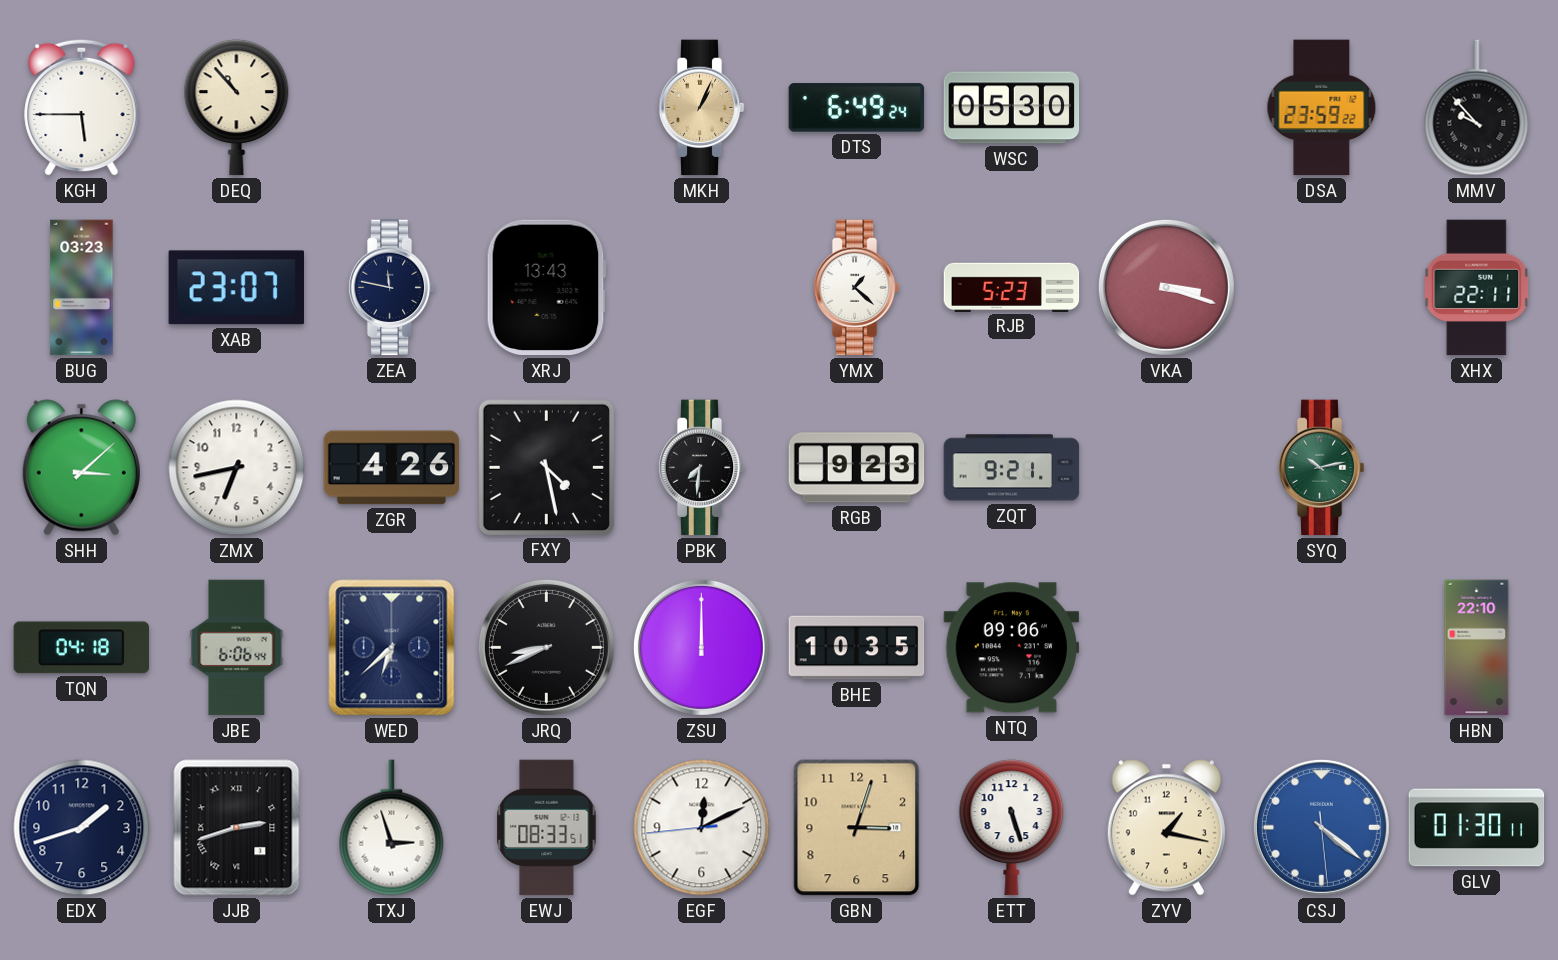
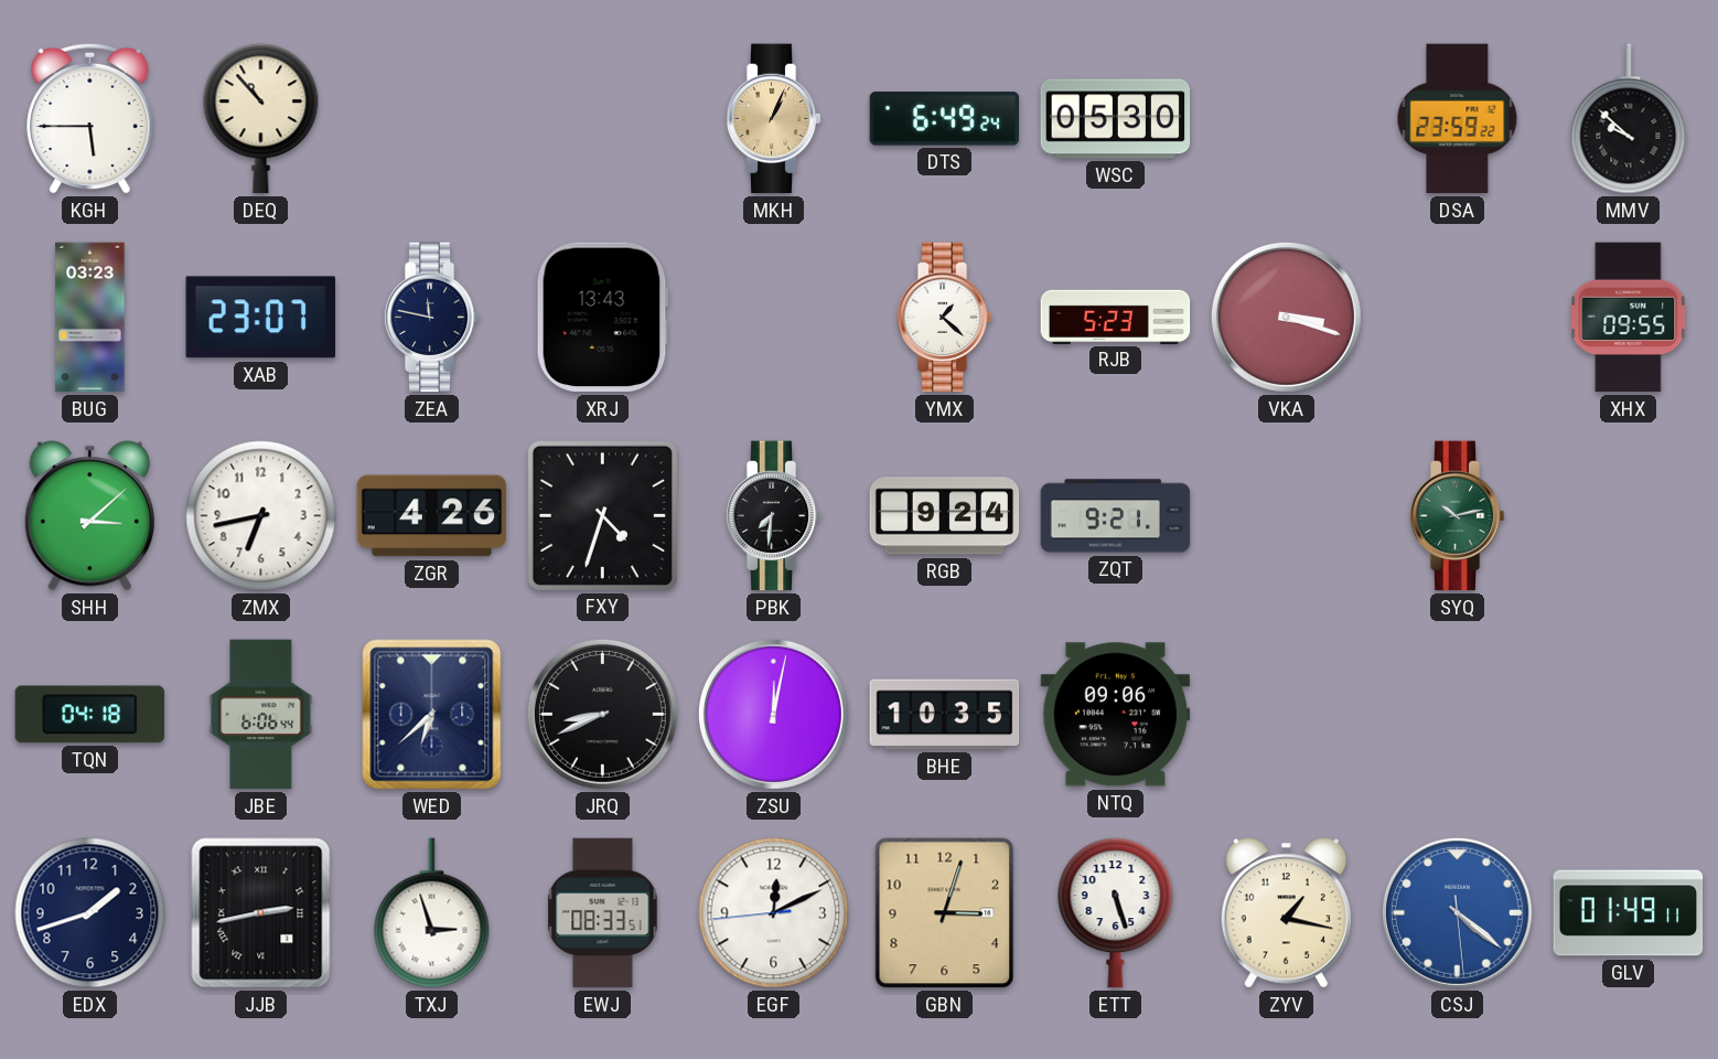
MMV: 9:53 -> 9:52
XHX: 22:11 -> 09:55
FXY: 4:28 -> 4:33
RGB: 9:23 -> 9:24
ZSU: 12:00 -> 12:02
HBN: 22:10 -> none
JJB: 2:42 -> 2:43
GLV: 01:30 -> 01:49
